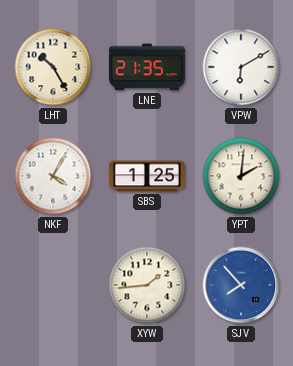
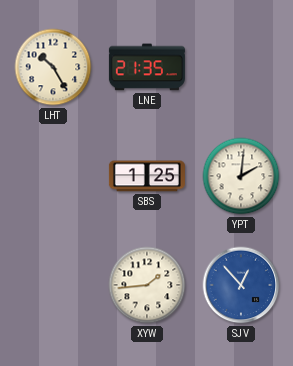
VPW: 6:10 -> none
NKF: 4:05 -> none
SJV: 7:53 -> 12:53
